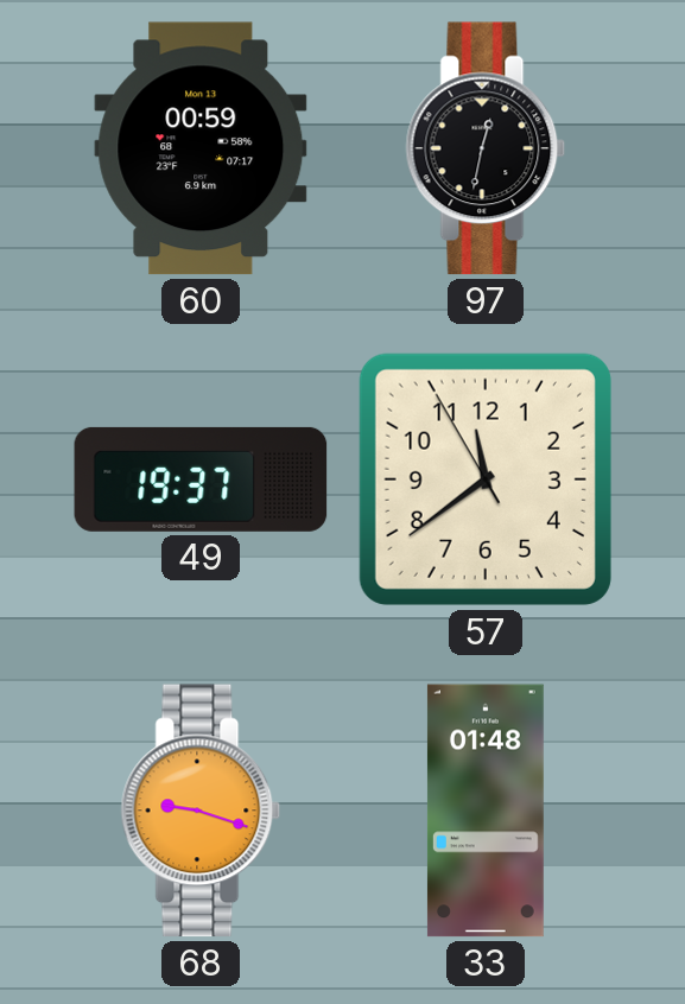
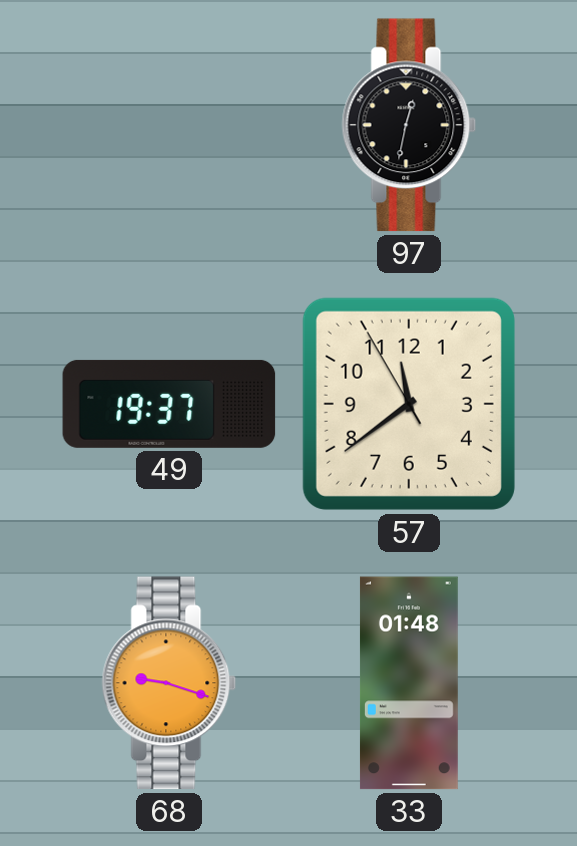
60: 00:59 -> none
